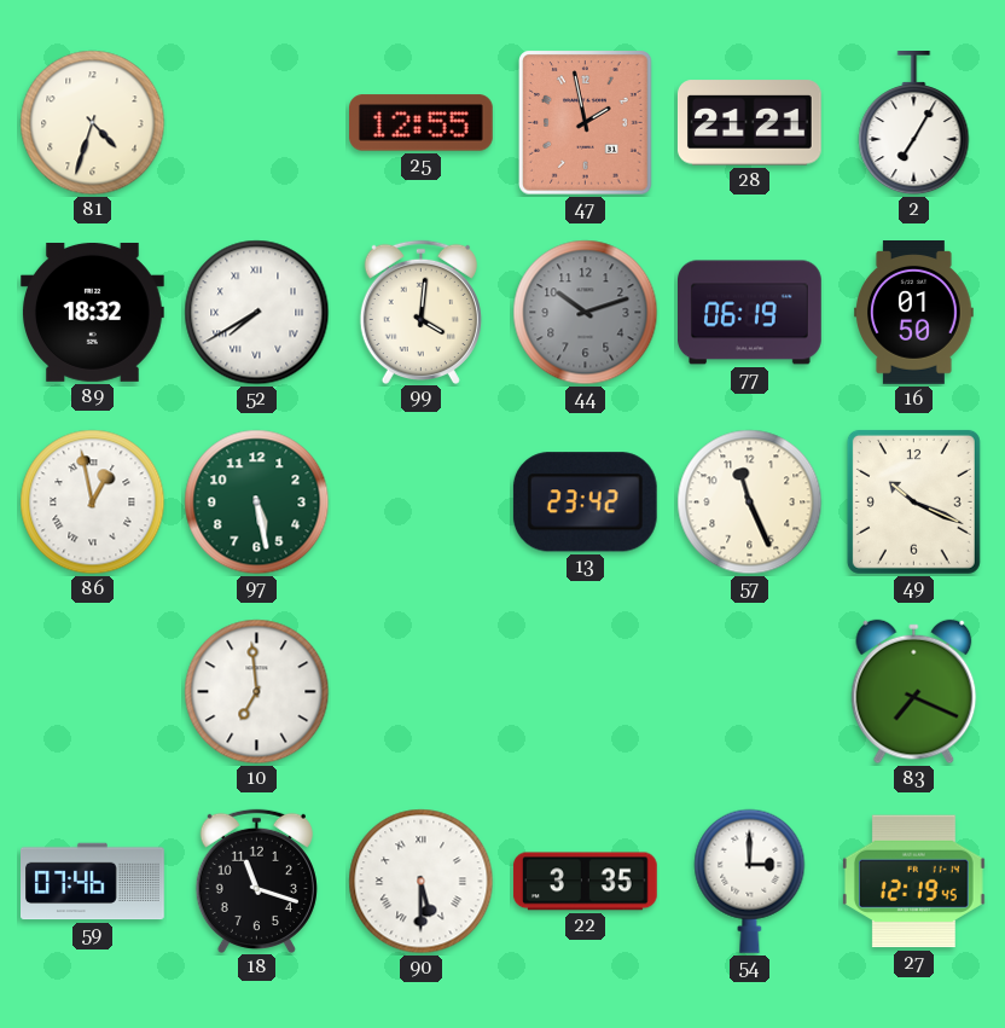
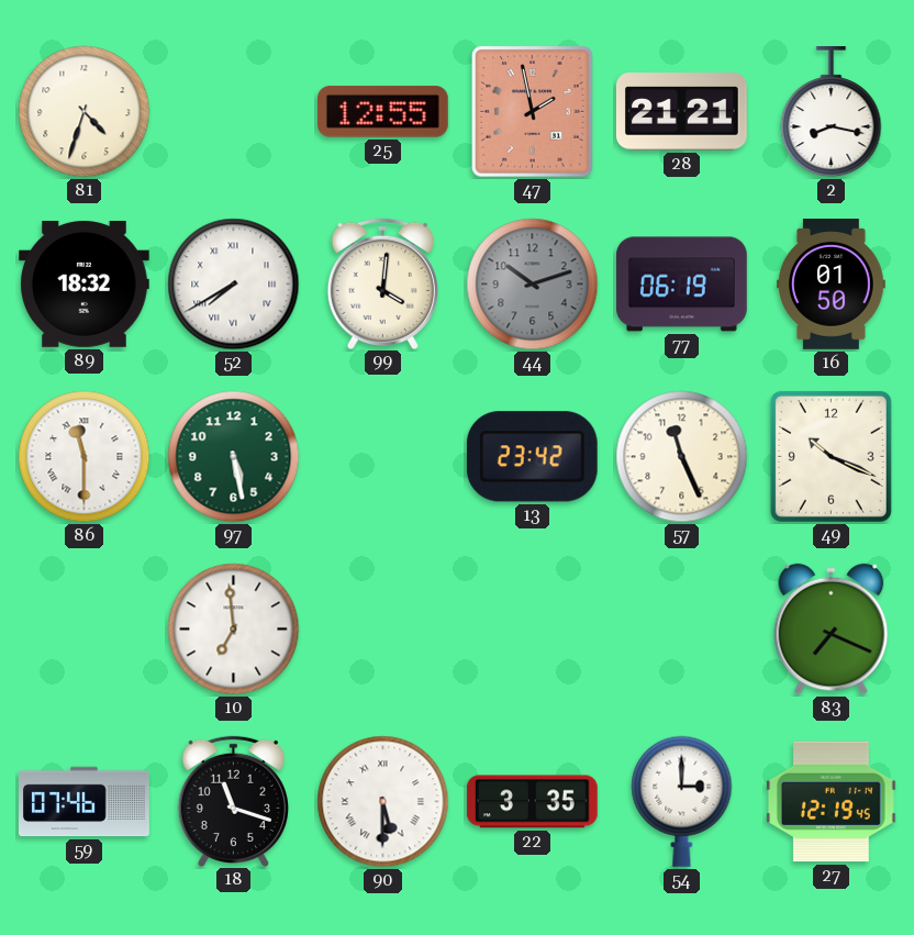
2: 7:05 -> 8:17
86: 12:58 -> 11:30
